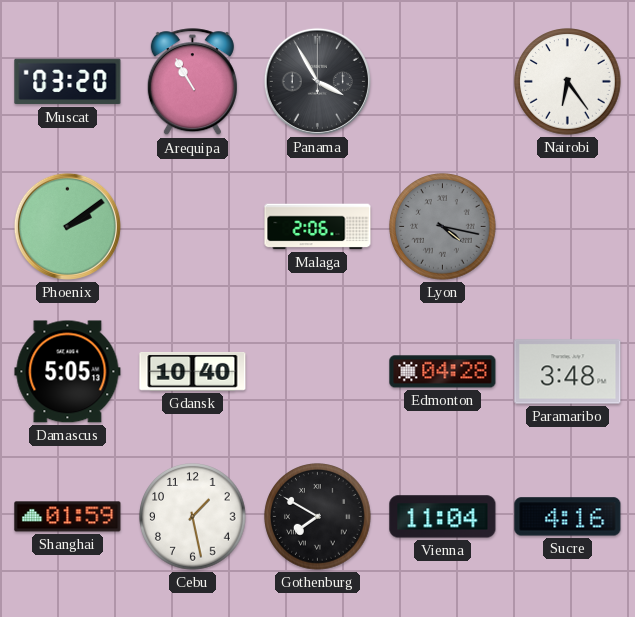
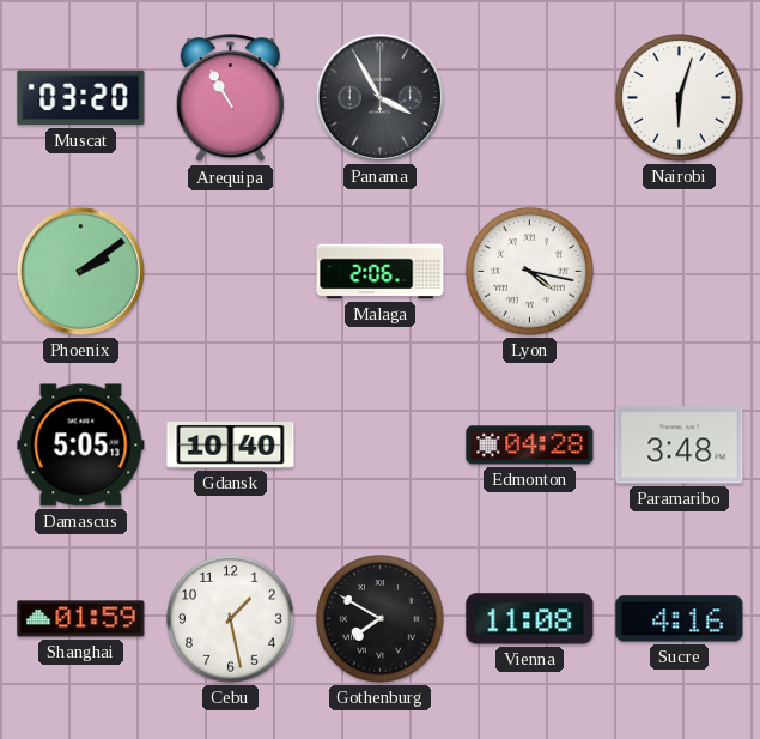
Nairobi: 6:24 -> 6:03
Lyon dial: grey -> white
Vienna: 11:04 -> 11:08
